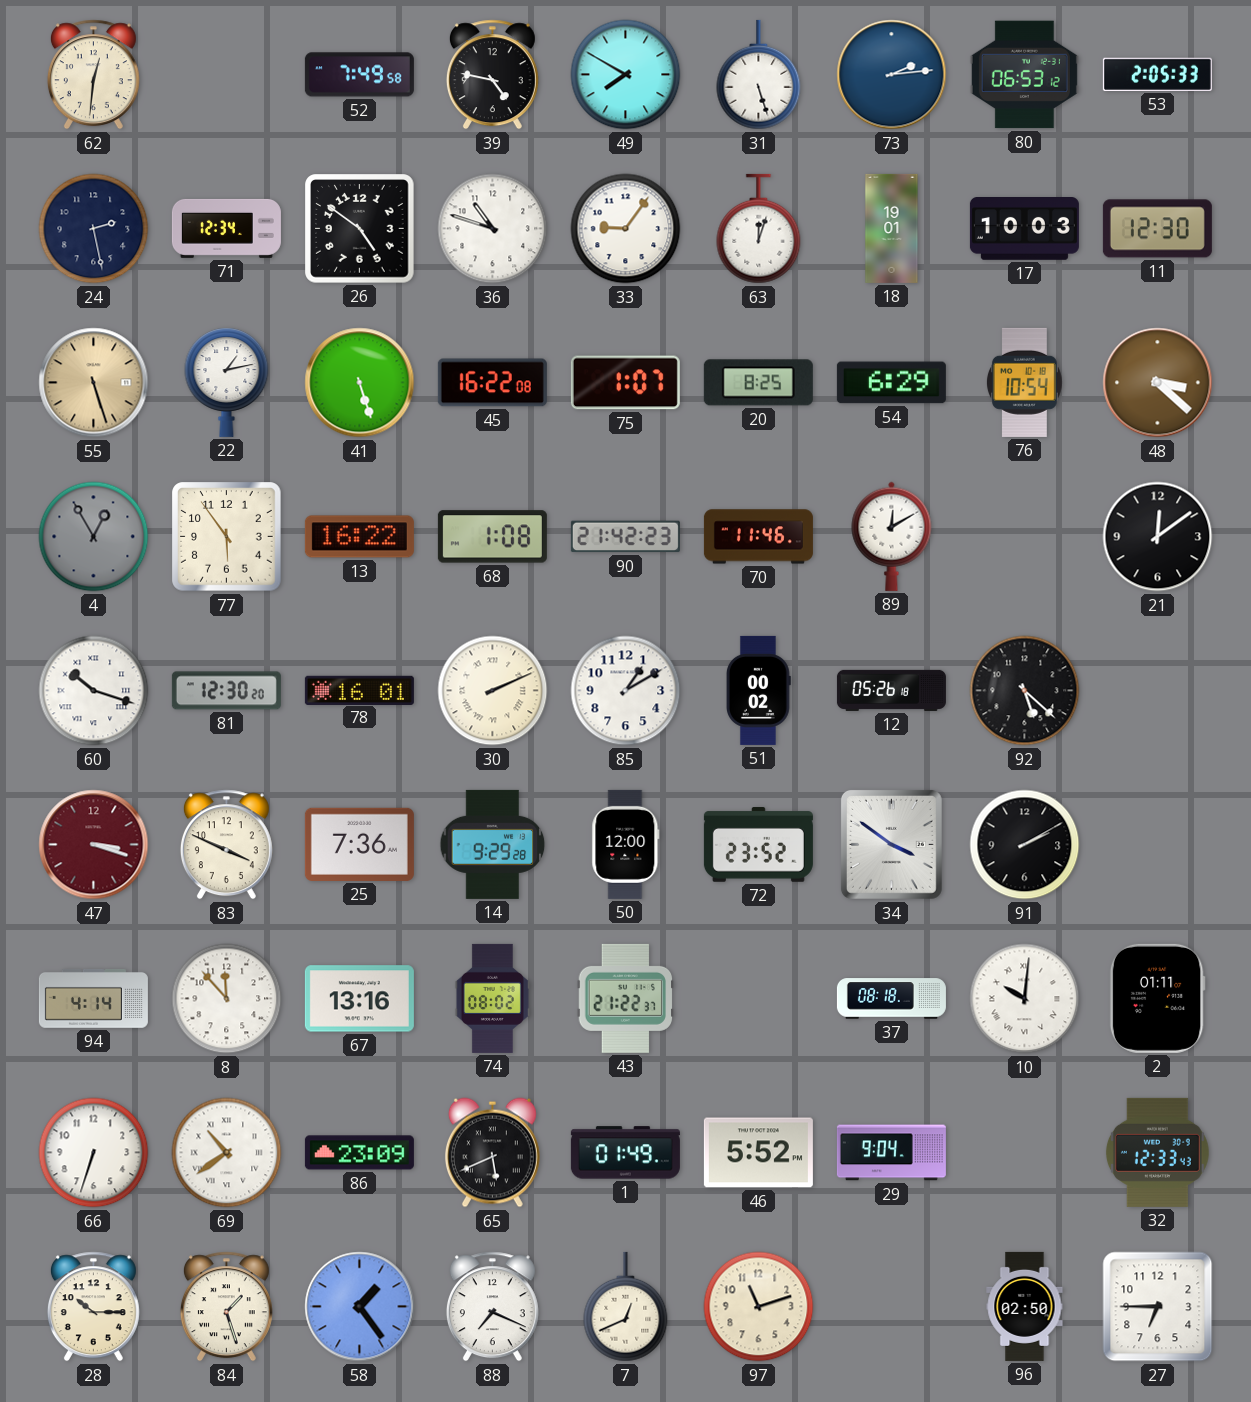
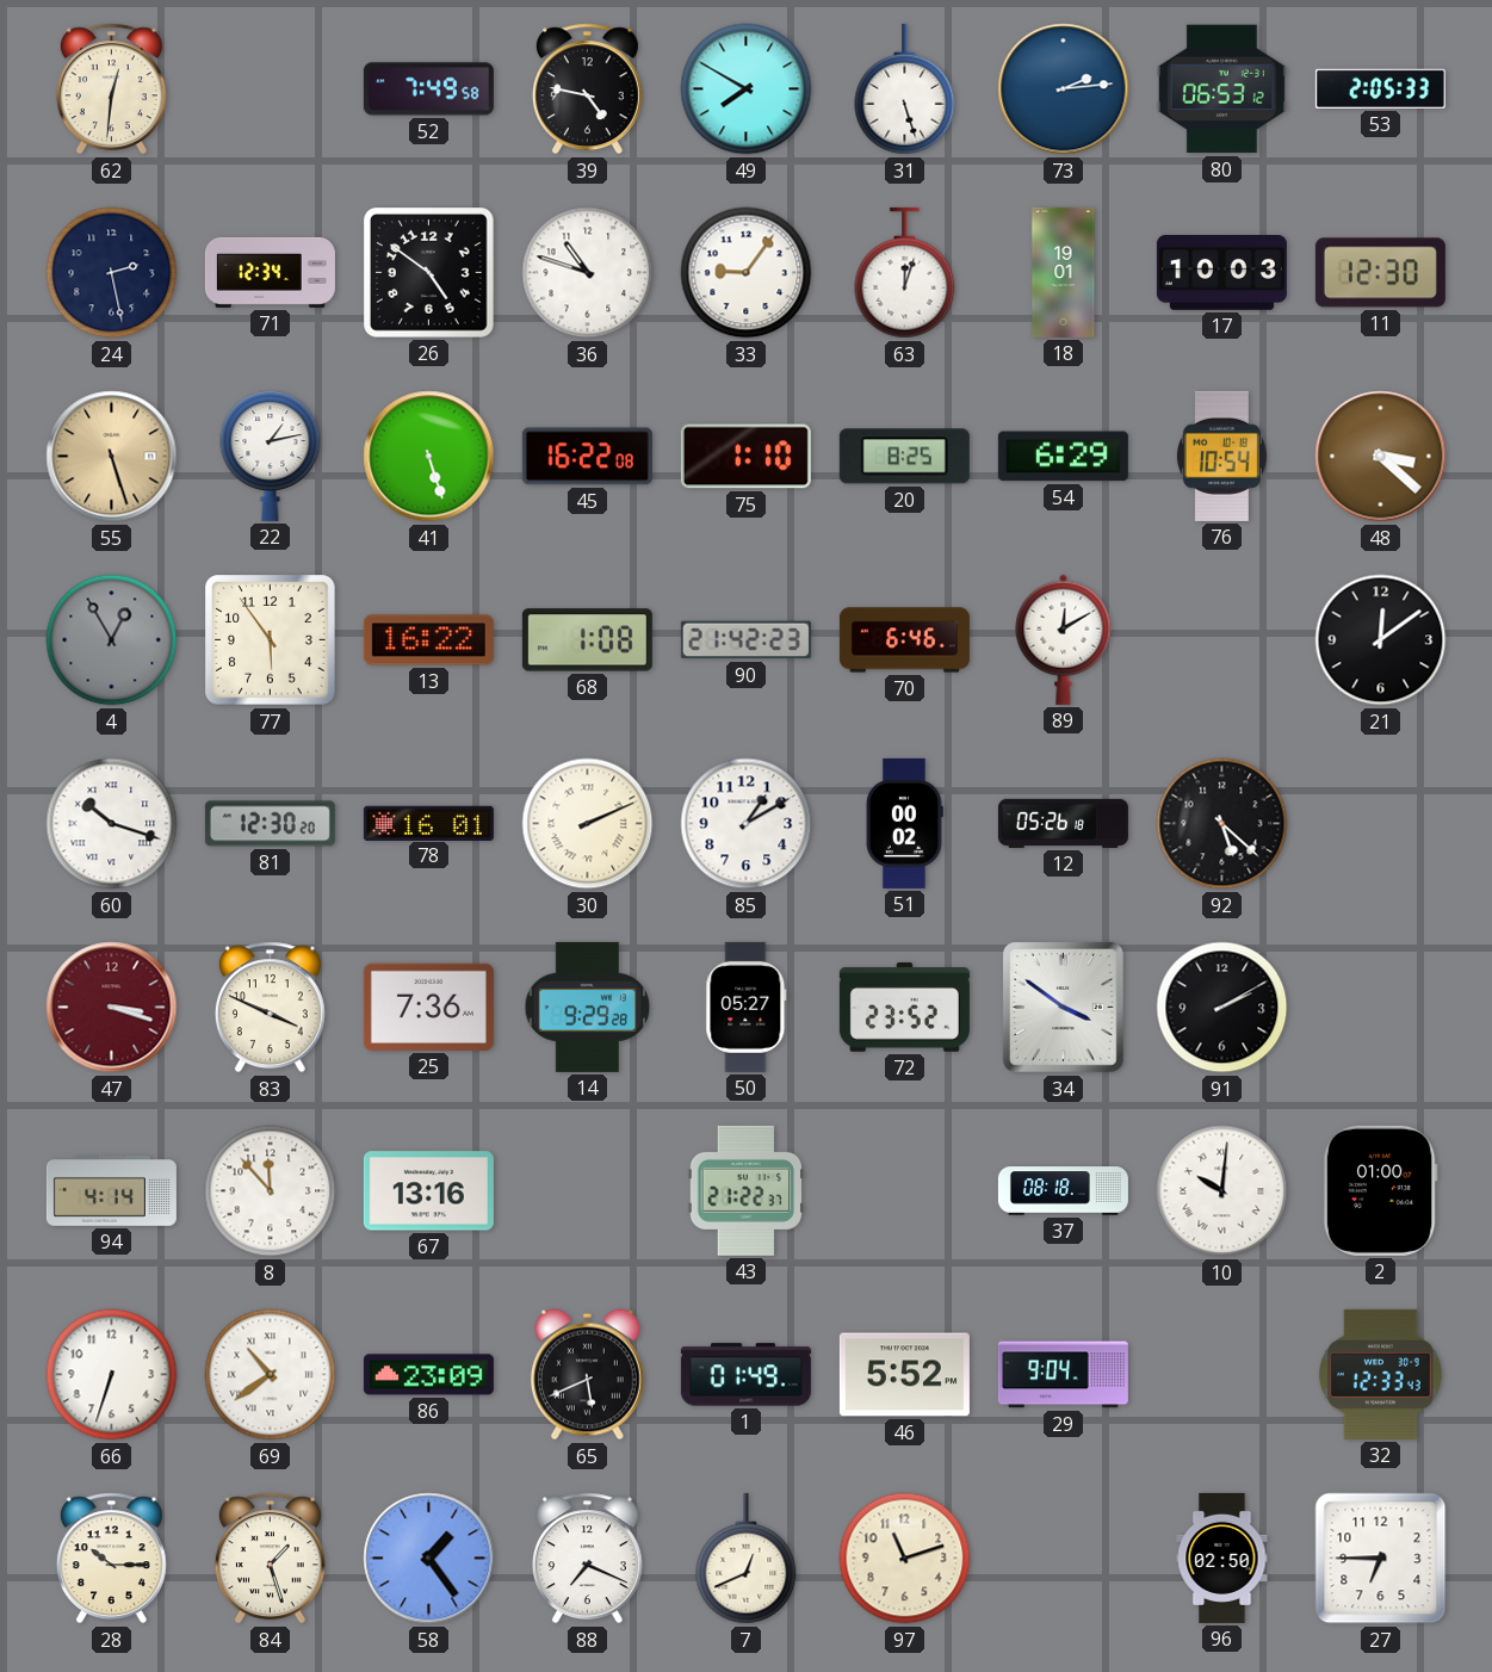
75: 1:07 -> 1:10
70: 11:46 -> 6:46
50: 12:00 -> 05:27
74: 08:02 -> none
2: 01:11 -> 01:00
